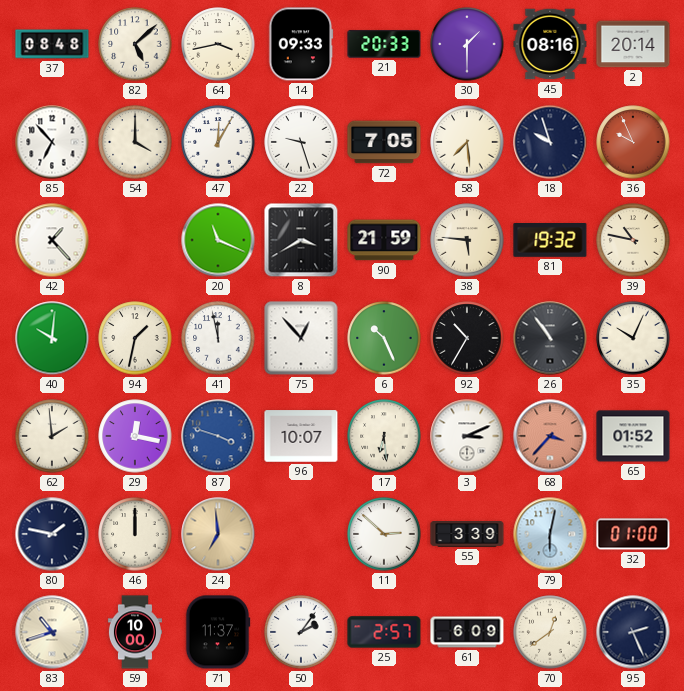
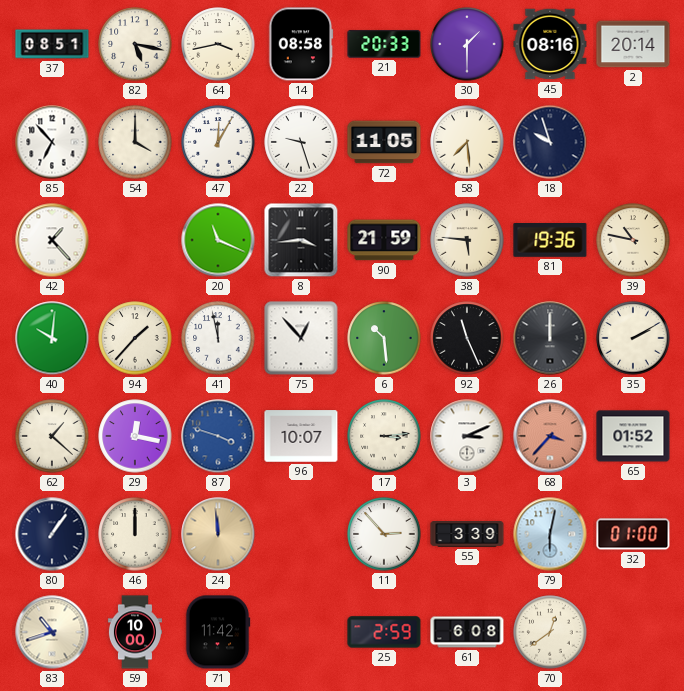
37: 08:48 -> 08:51
82: 5:08 -> 5:17
14: 09:33 -> 08:58
72: 7:05 -> 11:05
36: 9:56 -> none
8: 3:40 -> 3:44
81: 19:32 -> 19:36
94: 1:32 -> 1:37
6: 10:26 -> 10:29
92: 10:35 -> 11:26
26: 10:54 -> 12:00
35: 10:04 -> 2:10
62: 1:59 -> 1:22
17: 6:29 -> 3:14
80: 1:47 -> 1:06
24: 6:59 -> 11:59
11: 2:52 -> 2:53
71: 11:37 -> 11:42
50: 2:06 -> none
25: 2:57 -> 2:59
61: 6:09 -> 6:08
95: 2:26 -> none
